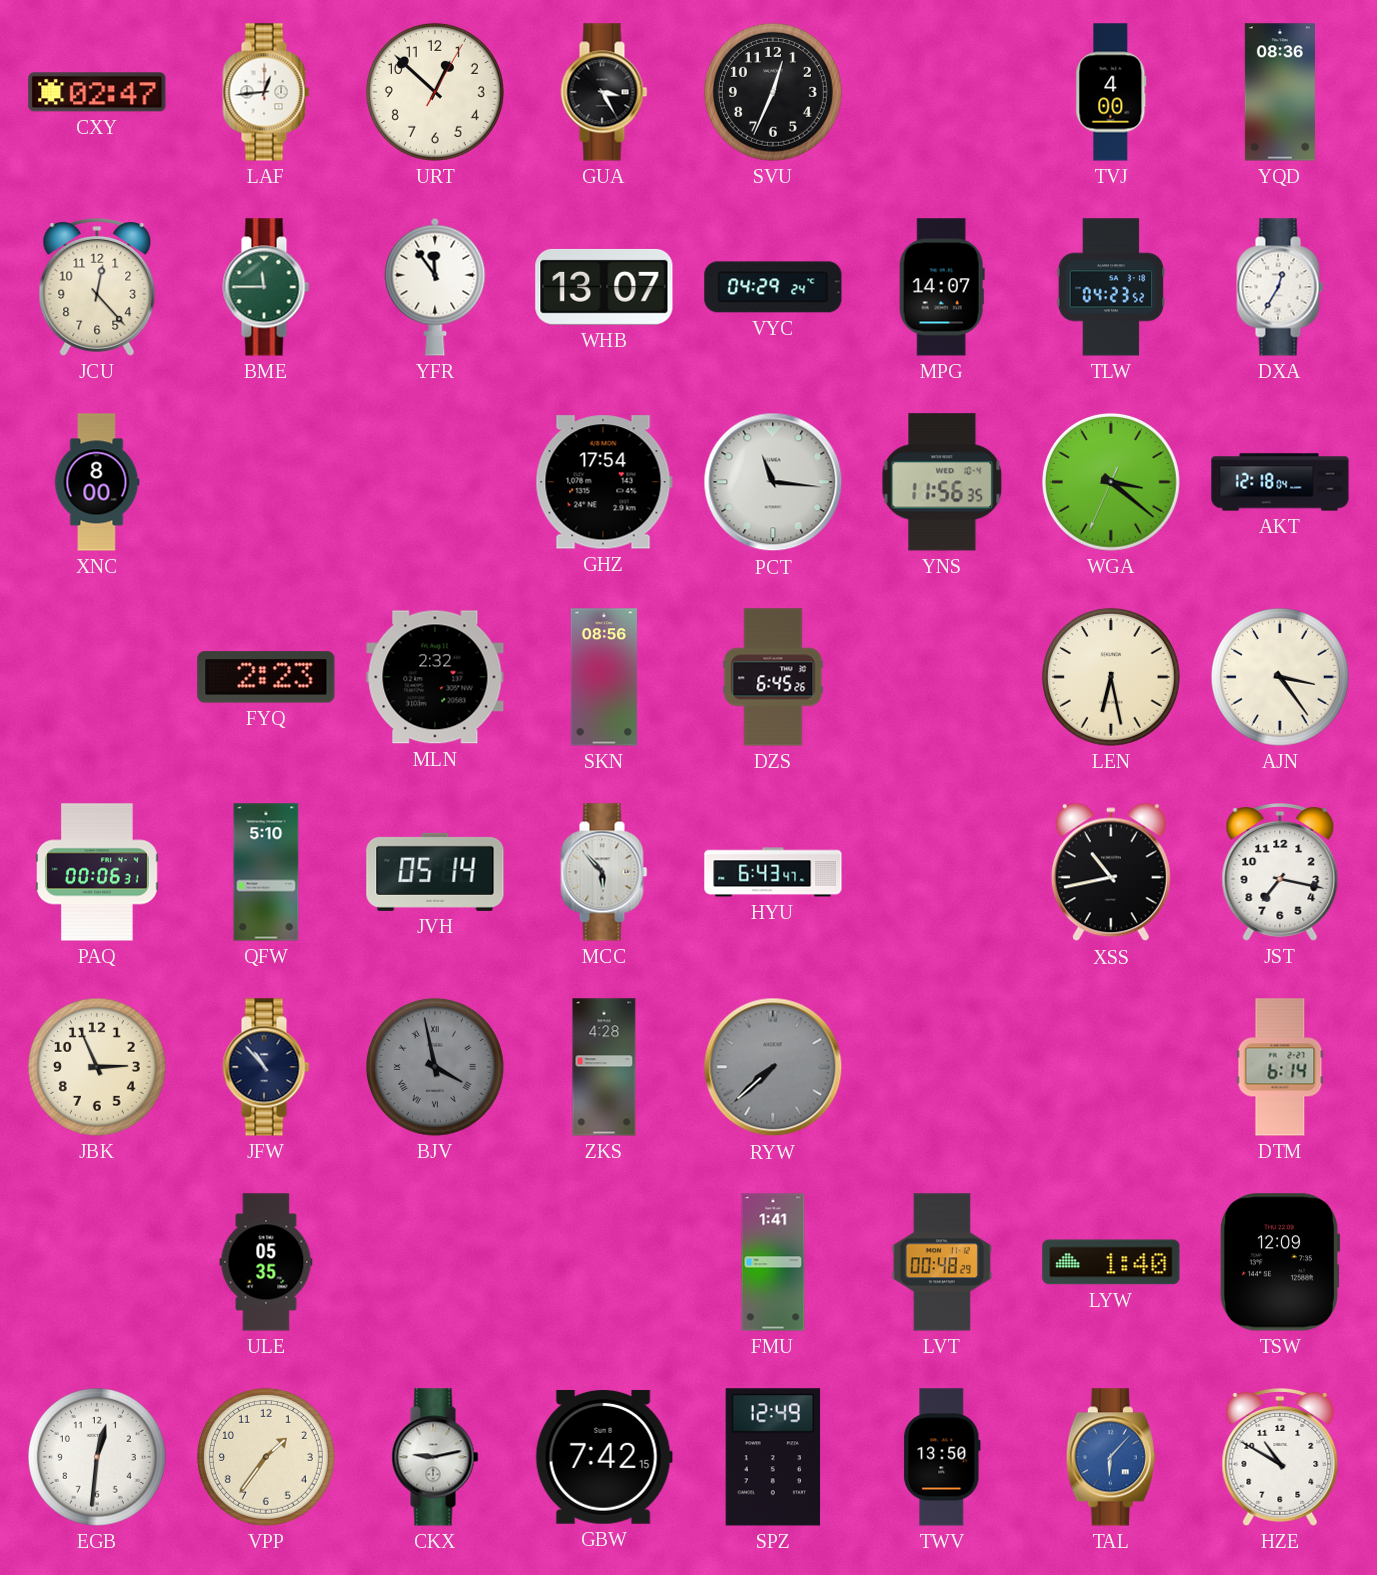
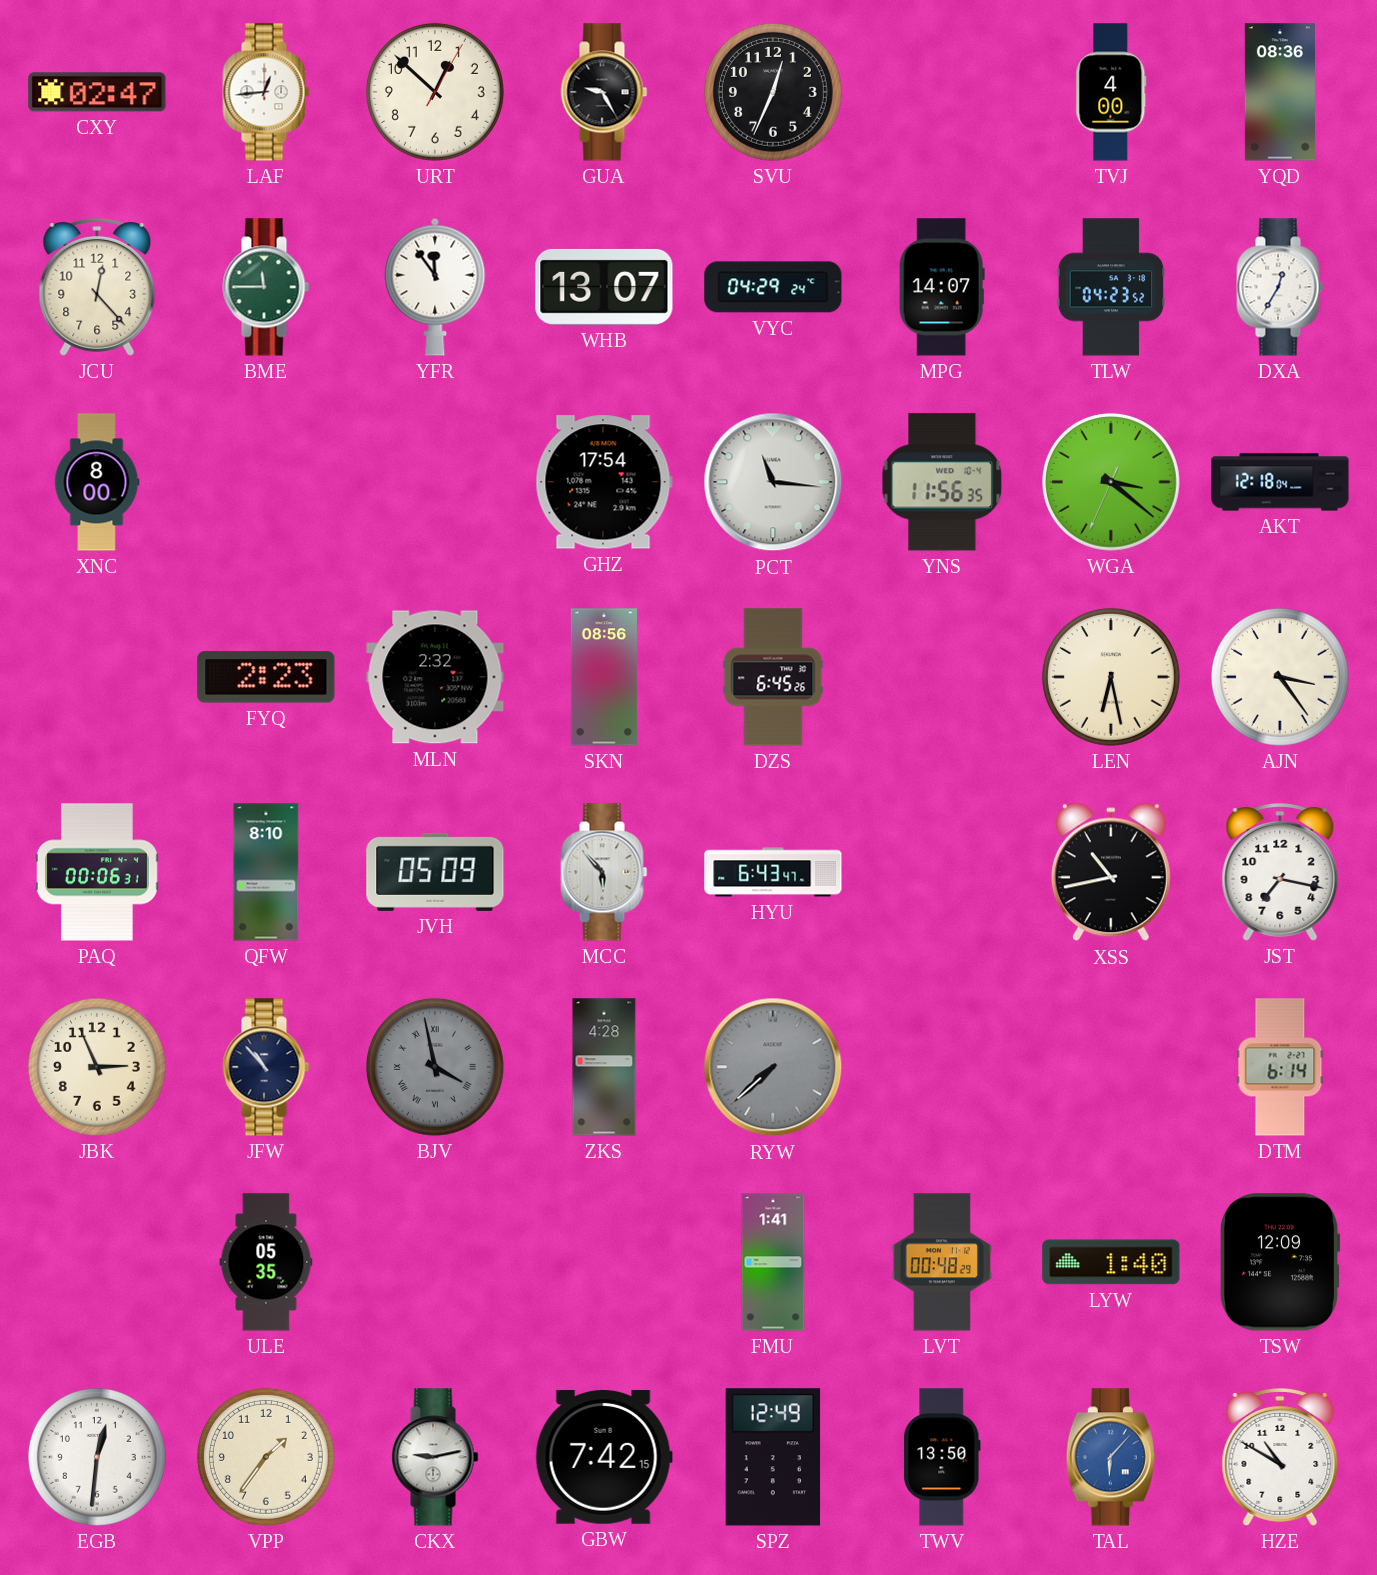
GUA: 3:25 -> 9:25
QFW: 5:10 -> 8:10
JVH: 05:14 -> 05:09
